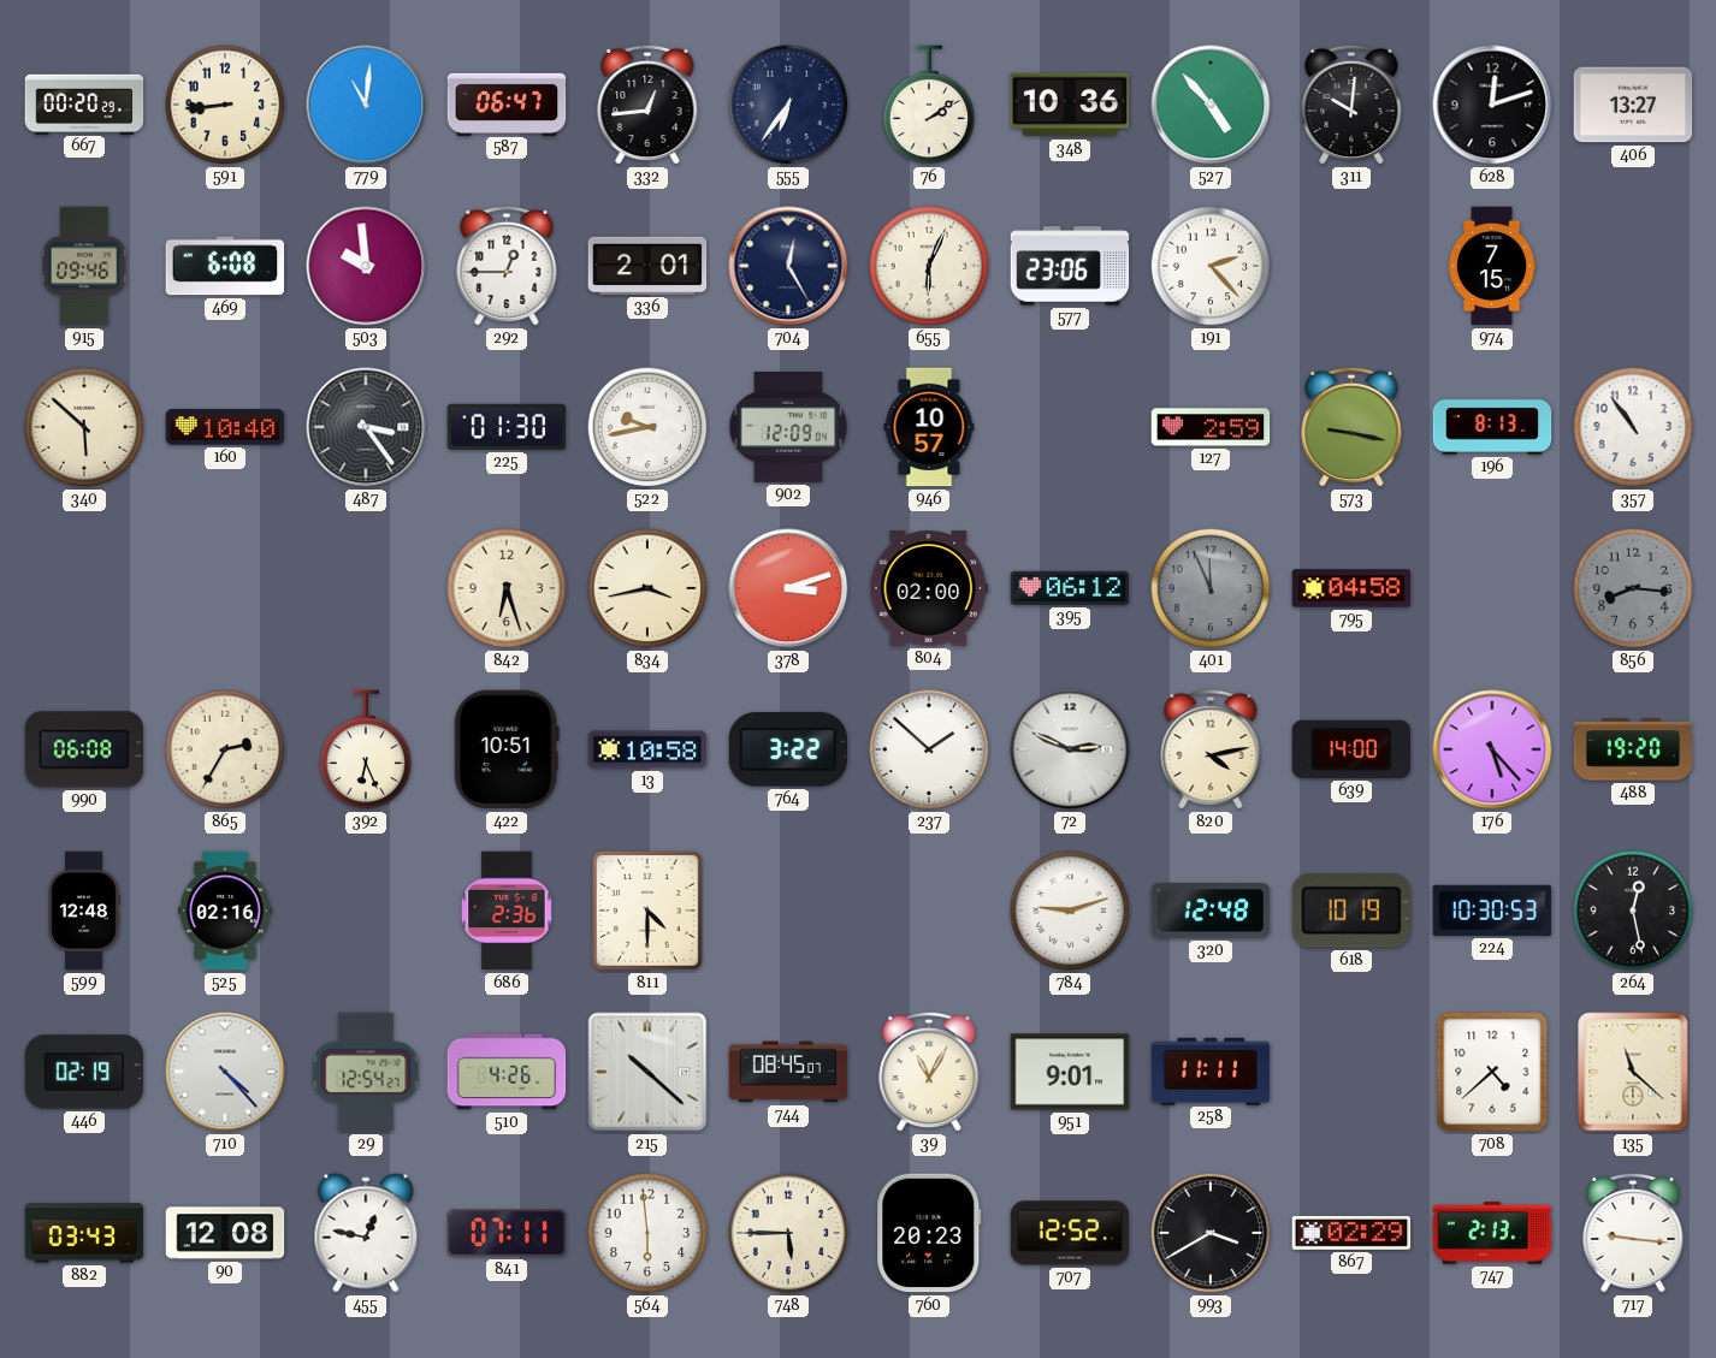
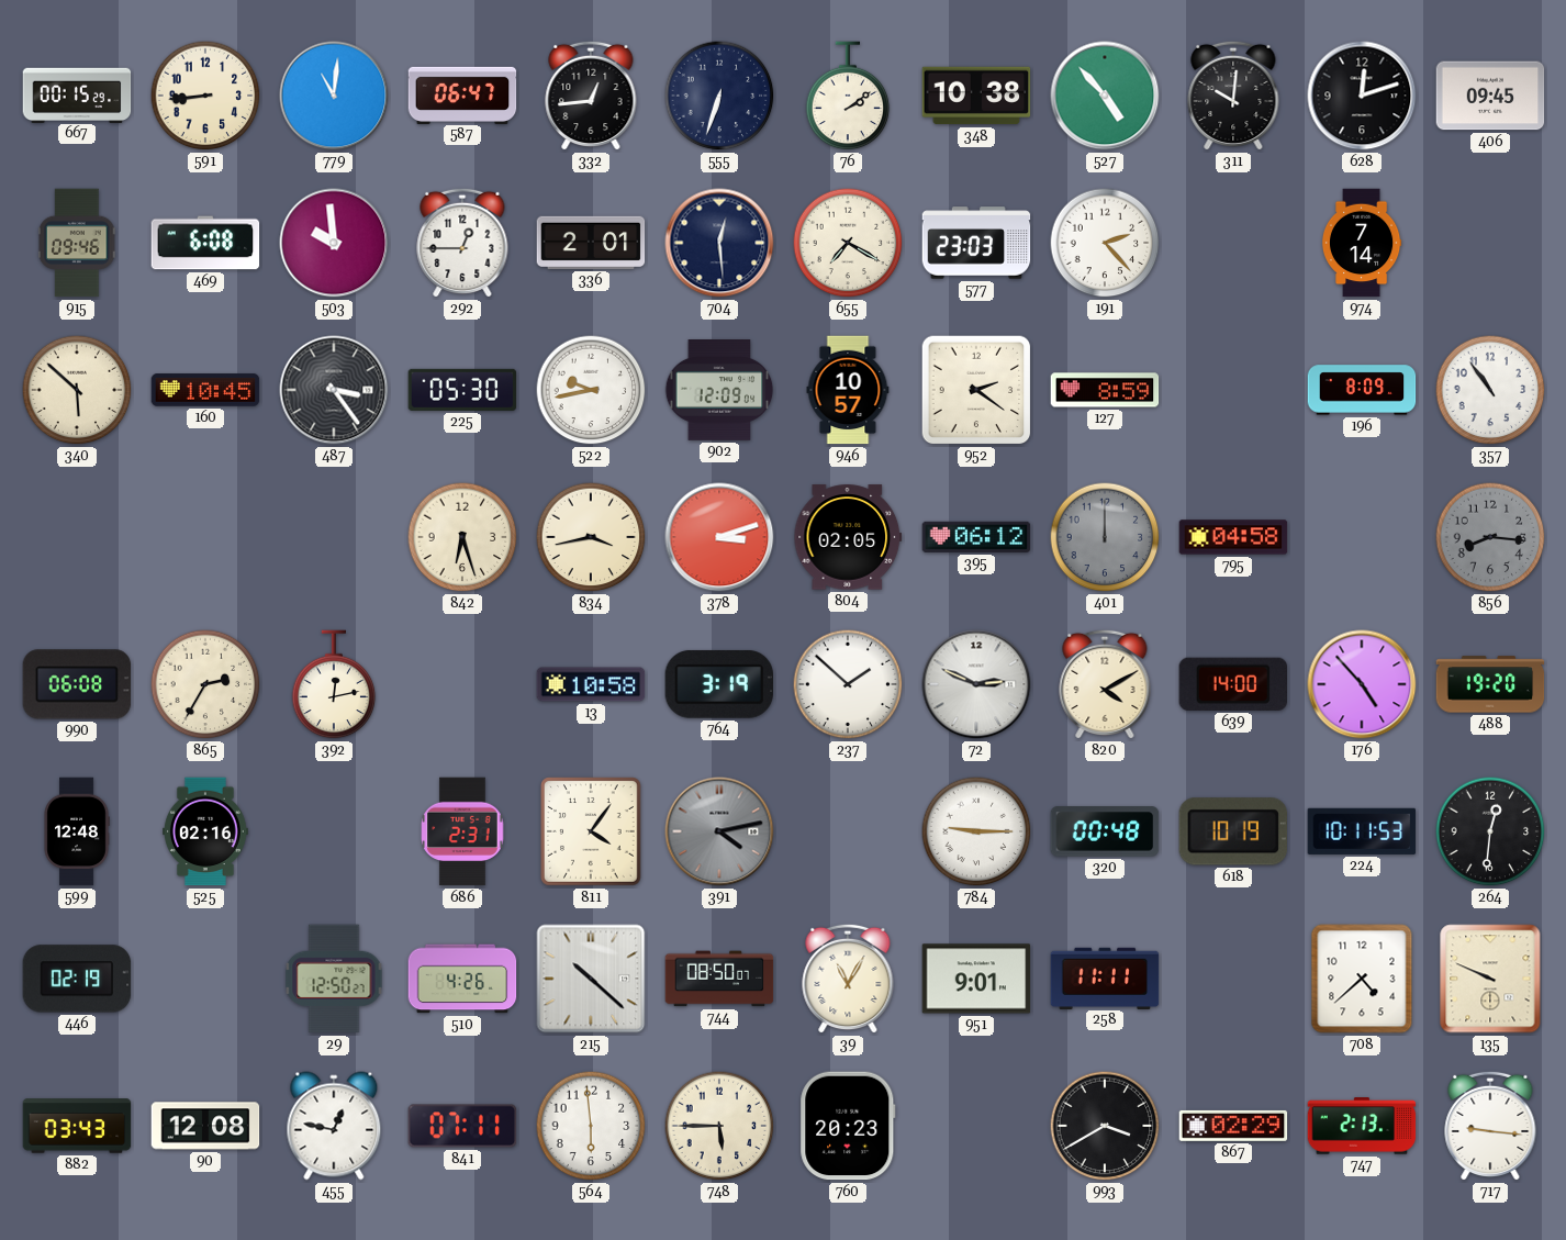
667: 00:20 -> 00:15
555: 6:36 -> 6:33
348: 10:36 -> 10:38
406: 13:27 -> 09:45
704: 12:25 -> 12:29
655: 6:04 -> 7:20
577: 23:06 -> 23:03
974: 7:15 -> 7:14
160: 10:40 -> 10:45
225: 01:30 -> 05:30
952: none -> 2:21
127: 2:59 -> 8:59
573: 9:17 -> none
196: 8:13 -> 8:09
804: 02:00 -> 02:05
401: 11:56 -> 12:00
392: 6:26 -> 12:13
422: 10:51 -> none
764: 3:22 -> 3:19
820: 4:13 -> 4:10
176: 5:23 -> 4:53
686: 2:36 -> 2:31
811: 4:30 -> 4:06
391: none -> 4:13
784: 9:12 -> 9:15
320: 12:48 -> 00:48
224: 10:30 -> 10:11
264: 12:28 -> 12:31
710: 4:23 -> none
29: 12:54 -> 12:50
744: 08:45 -> 08:50
135: 11:22 -> 9:49
707: 12:52 -> none
